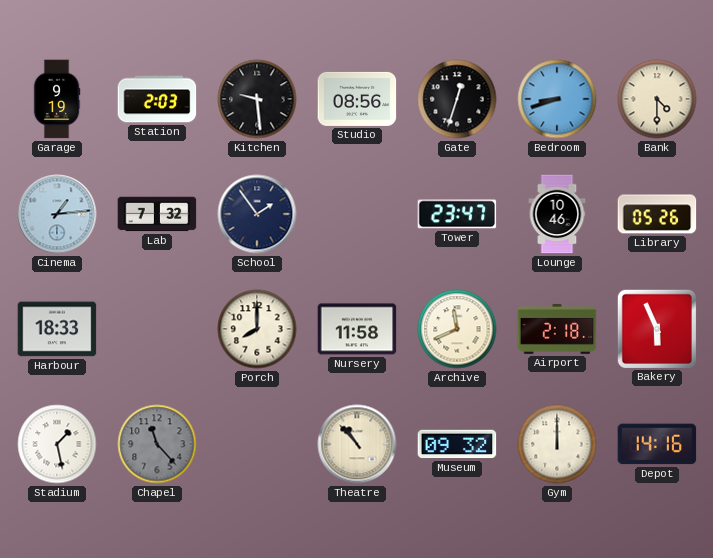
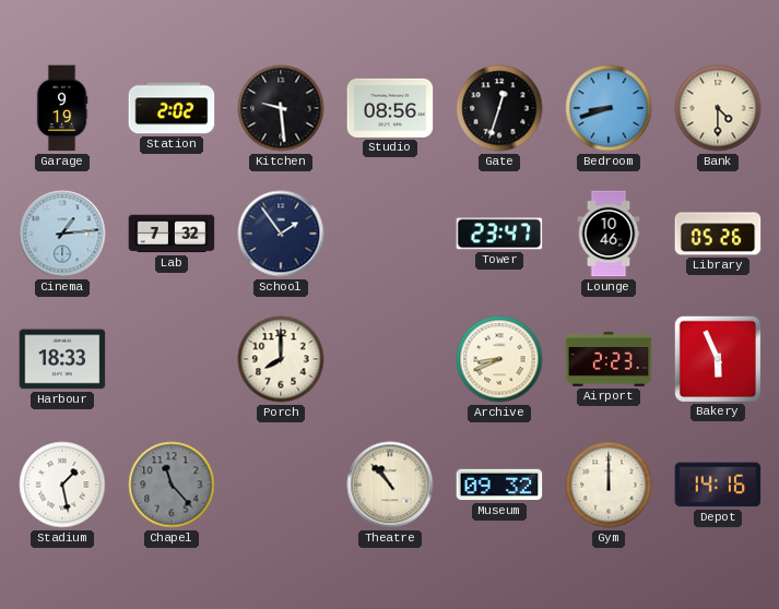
Station: 2:03 -> 2:02
Nursery: 11:58 -> none
Archive: 11:41 -> 8:41
Airport: 2:18 -> 2:23
